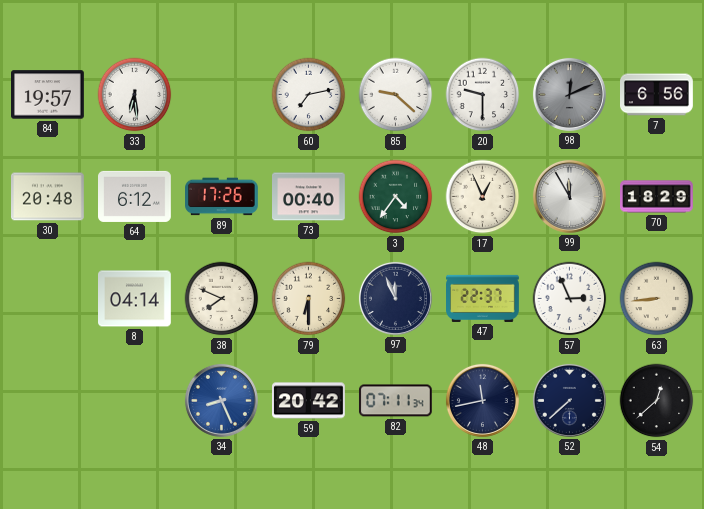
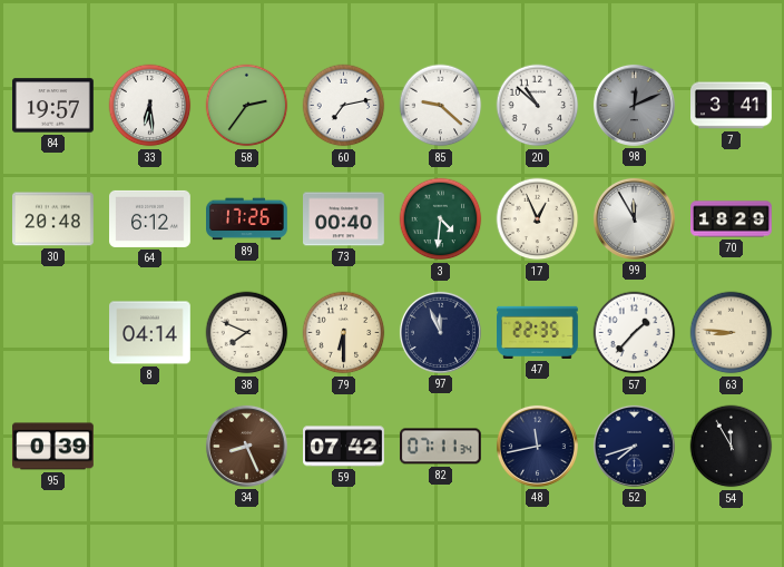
58: none -> 2:36
20: 9:30 -> 10:52
7: 6:56 -> 3:41
3: 4:36 -> 4:31
47: 22:37 -> 22:35
57: 2:56 -> 1:37
63: 8:44 -> 8:46
95: none -> 0:39
34 dial: blue -> brown
59: 20:42 -> 07:42
52: 7:38 -> 7:42
54: 12:38 -> 11:55
